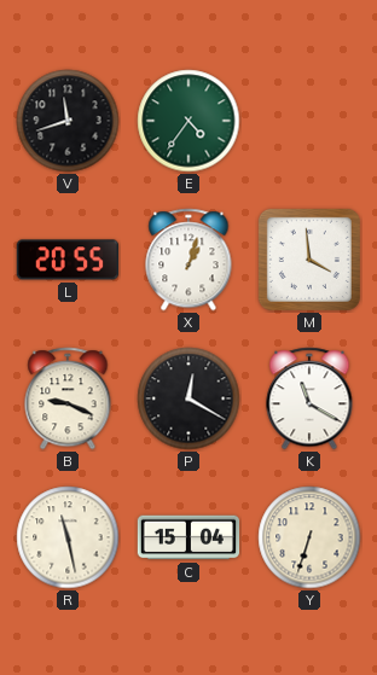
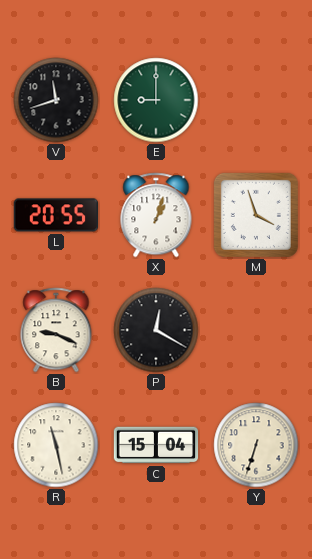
E: 4:36 -> 9:00
M: 3:59 -> 3:57
K: 11:20 -> none
